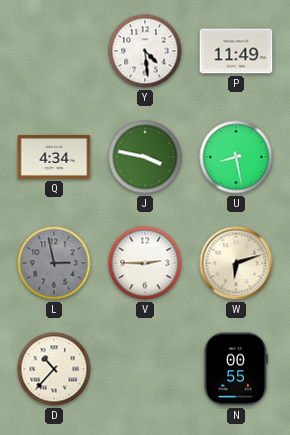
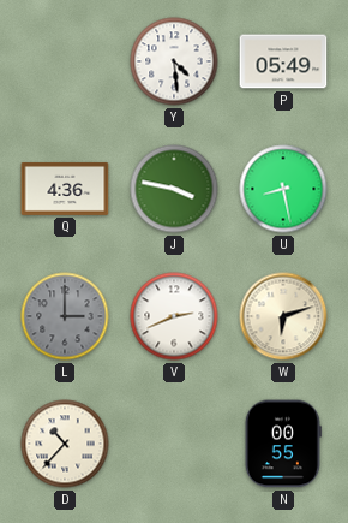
P: 11:49 -> 05:49
Q: 4:34 -> 4:36
L: 2:58 -> 3:00
V: 2:45 -> 2:41
